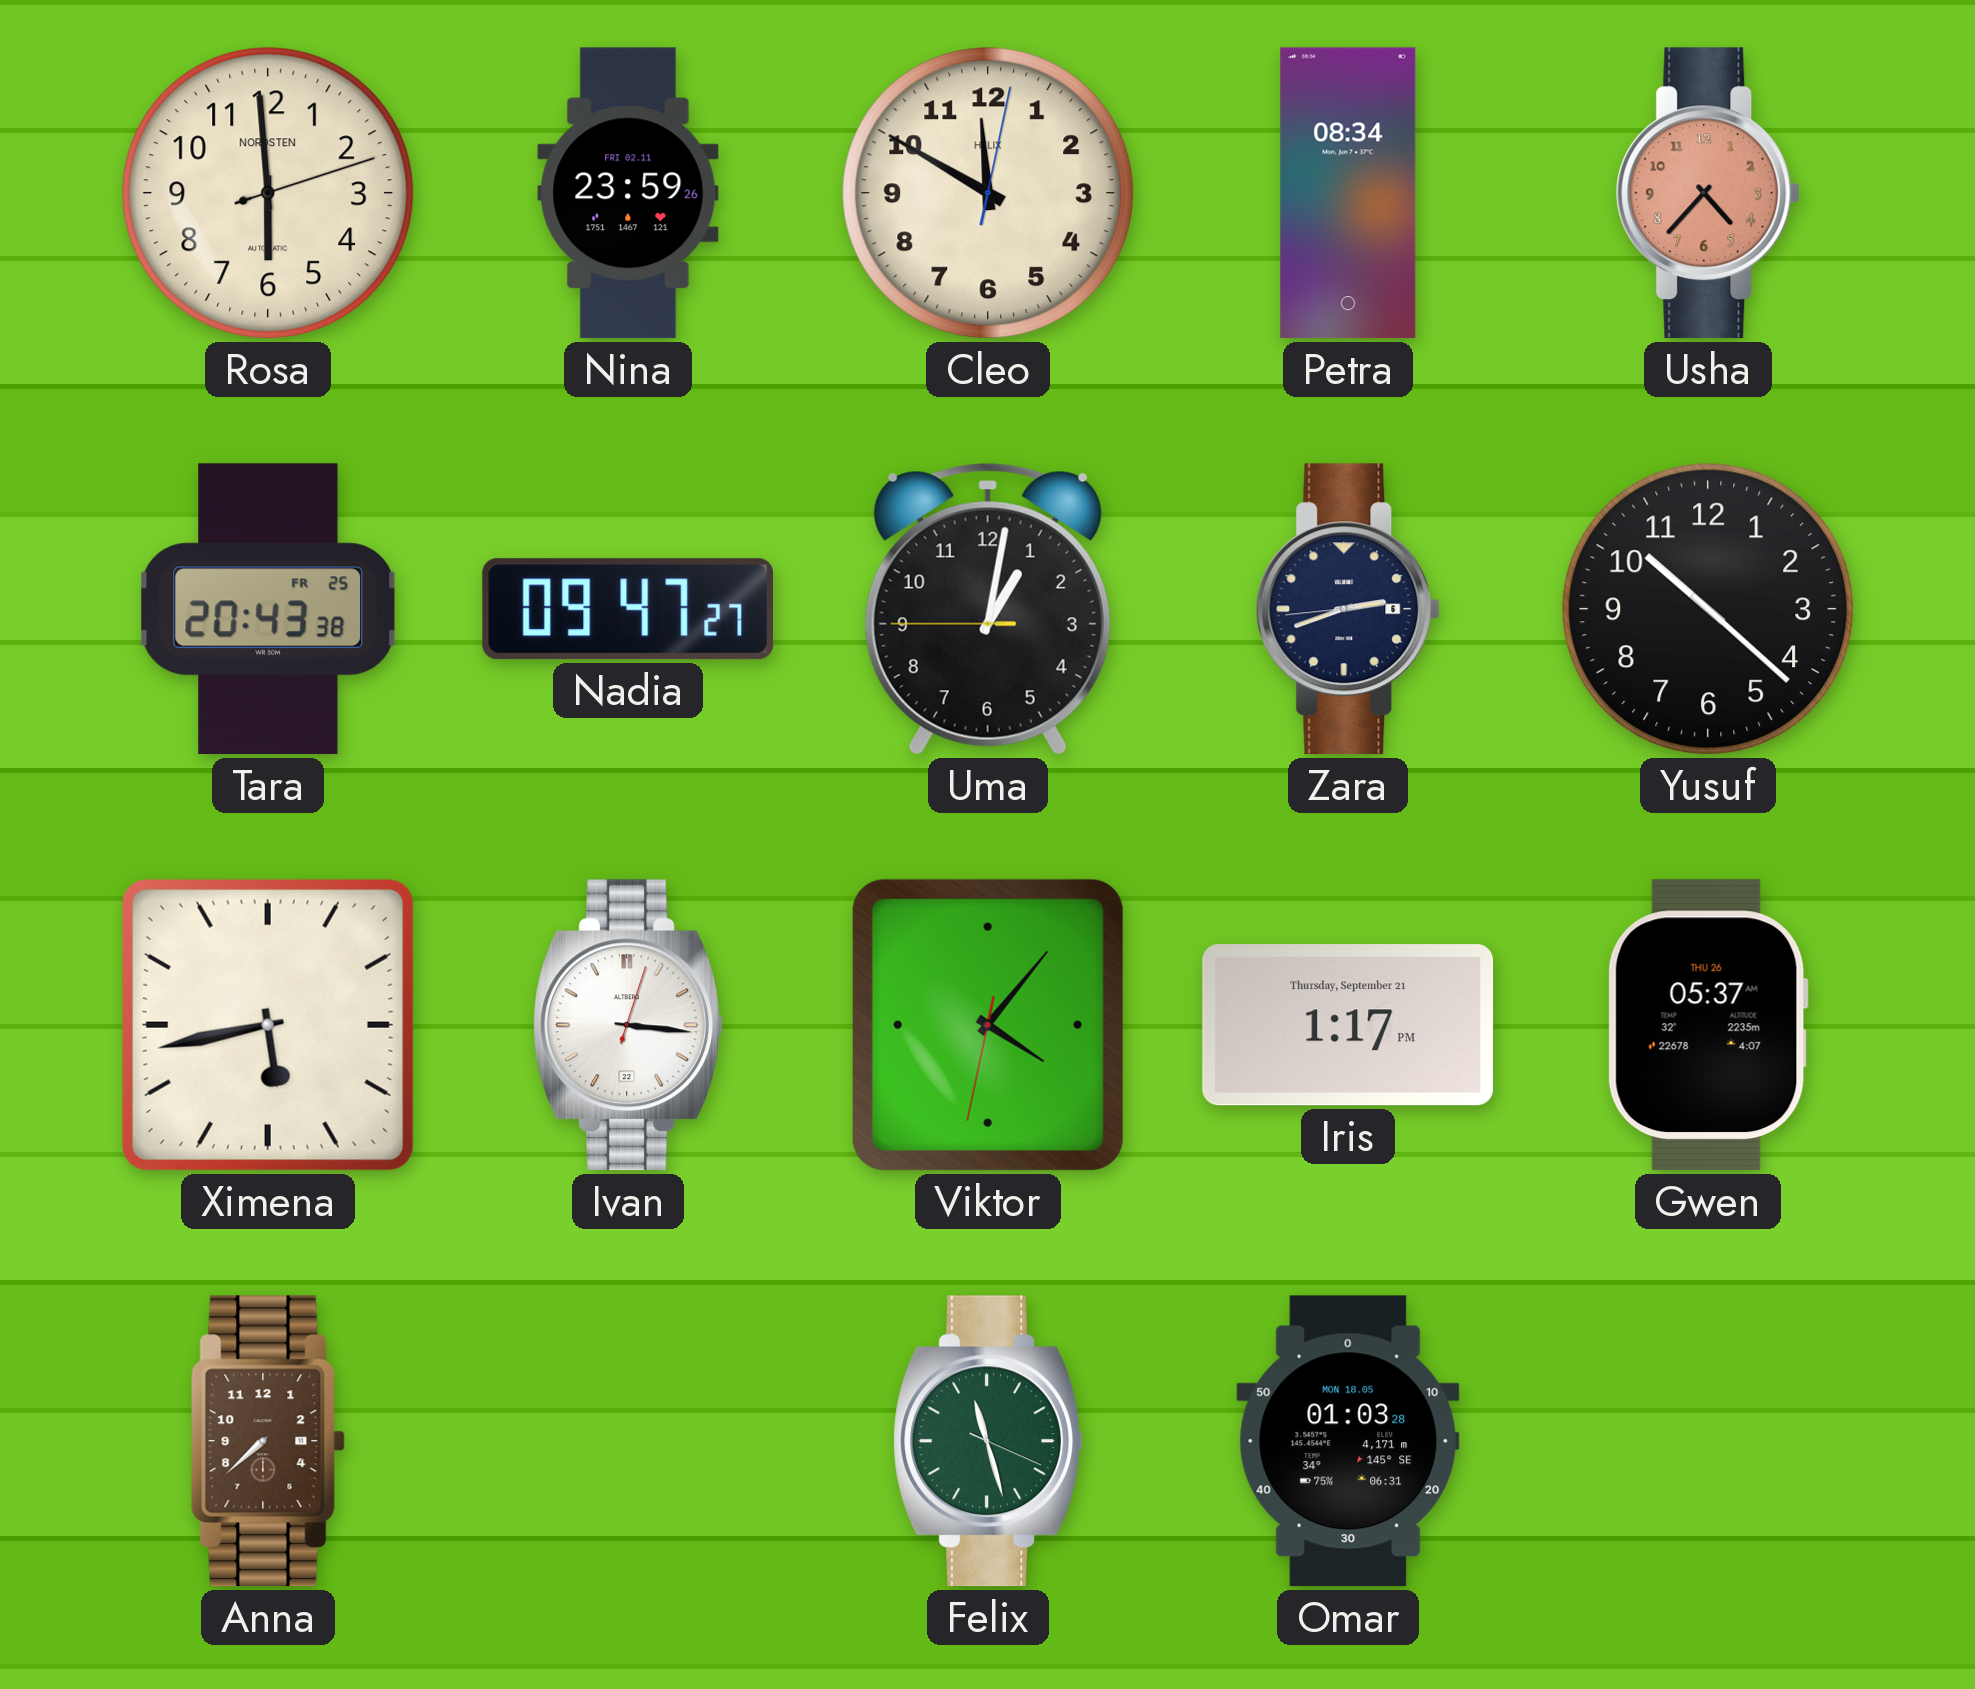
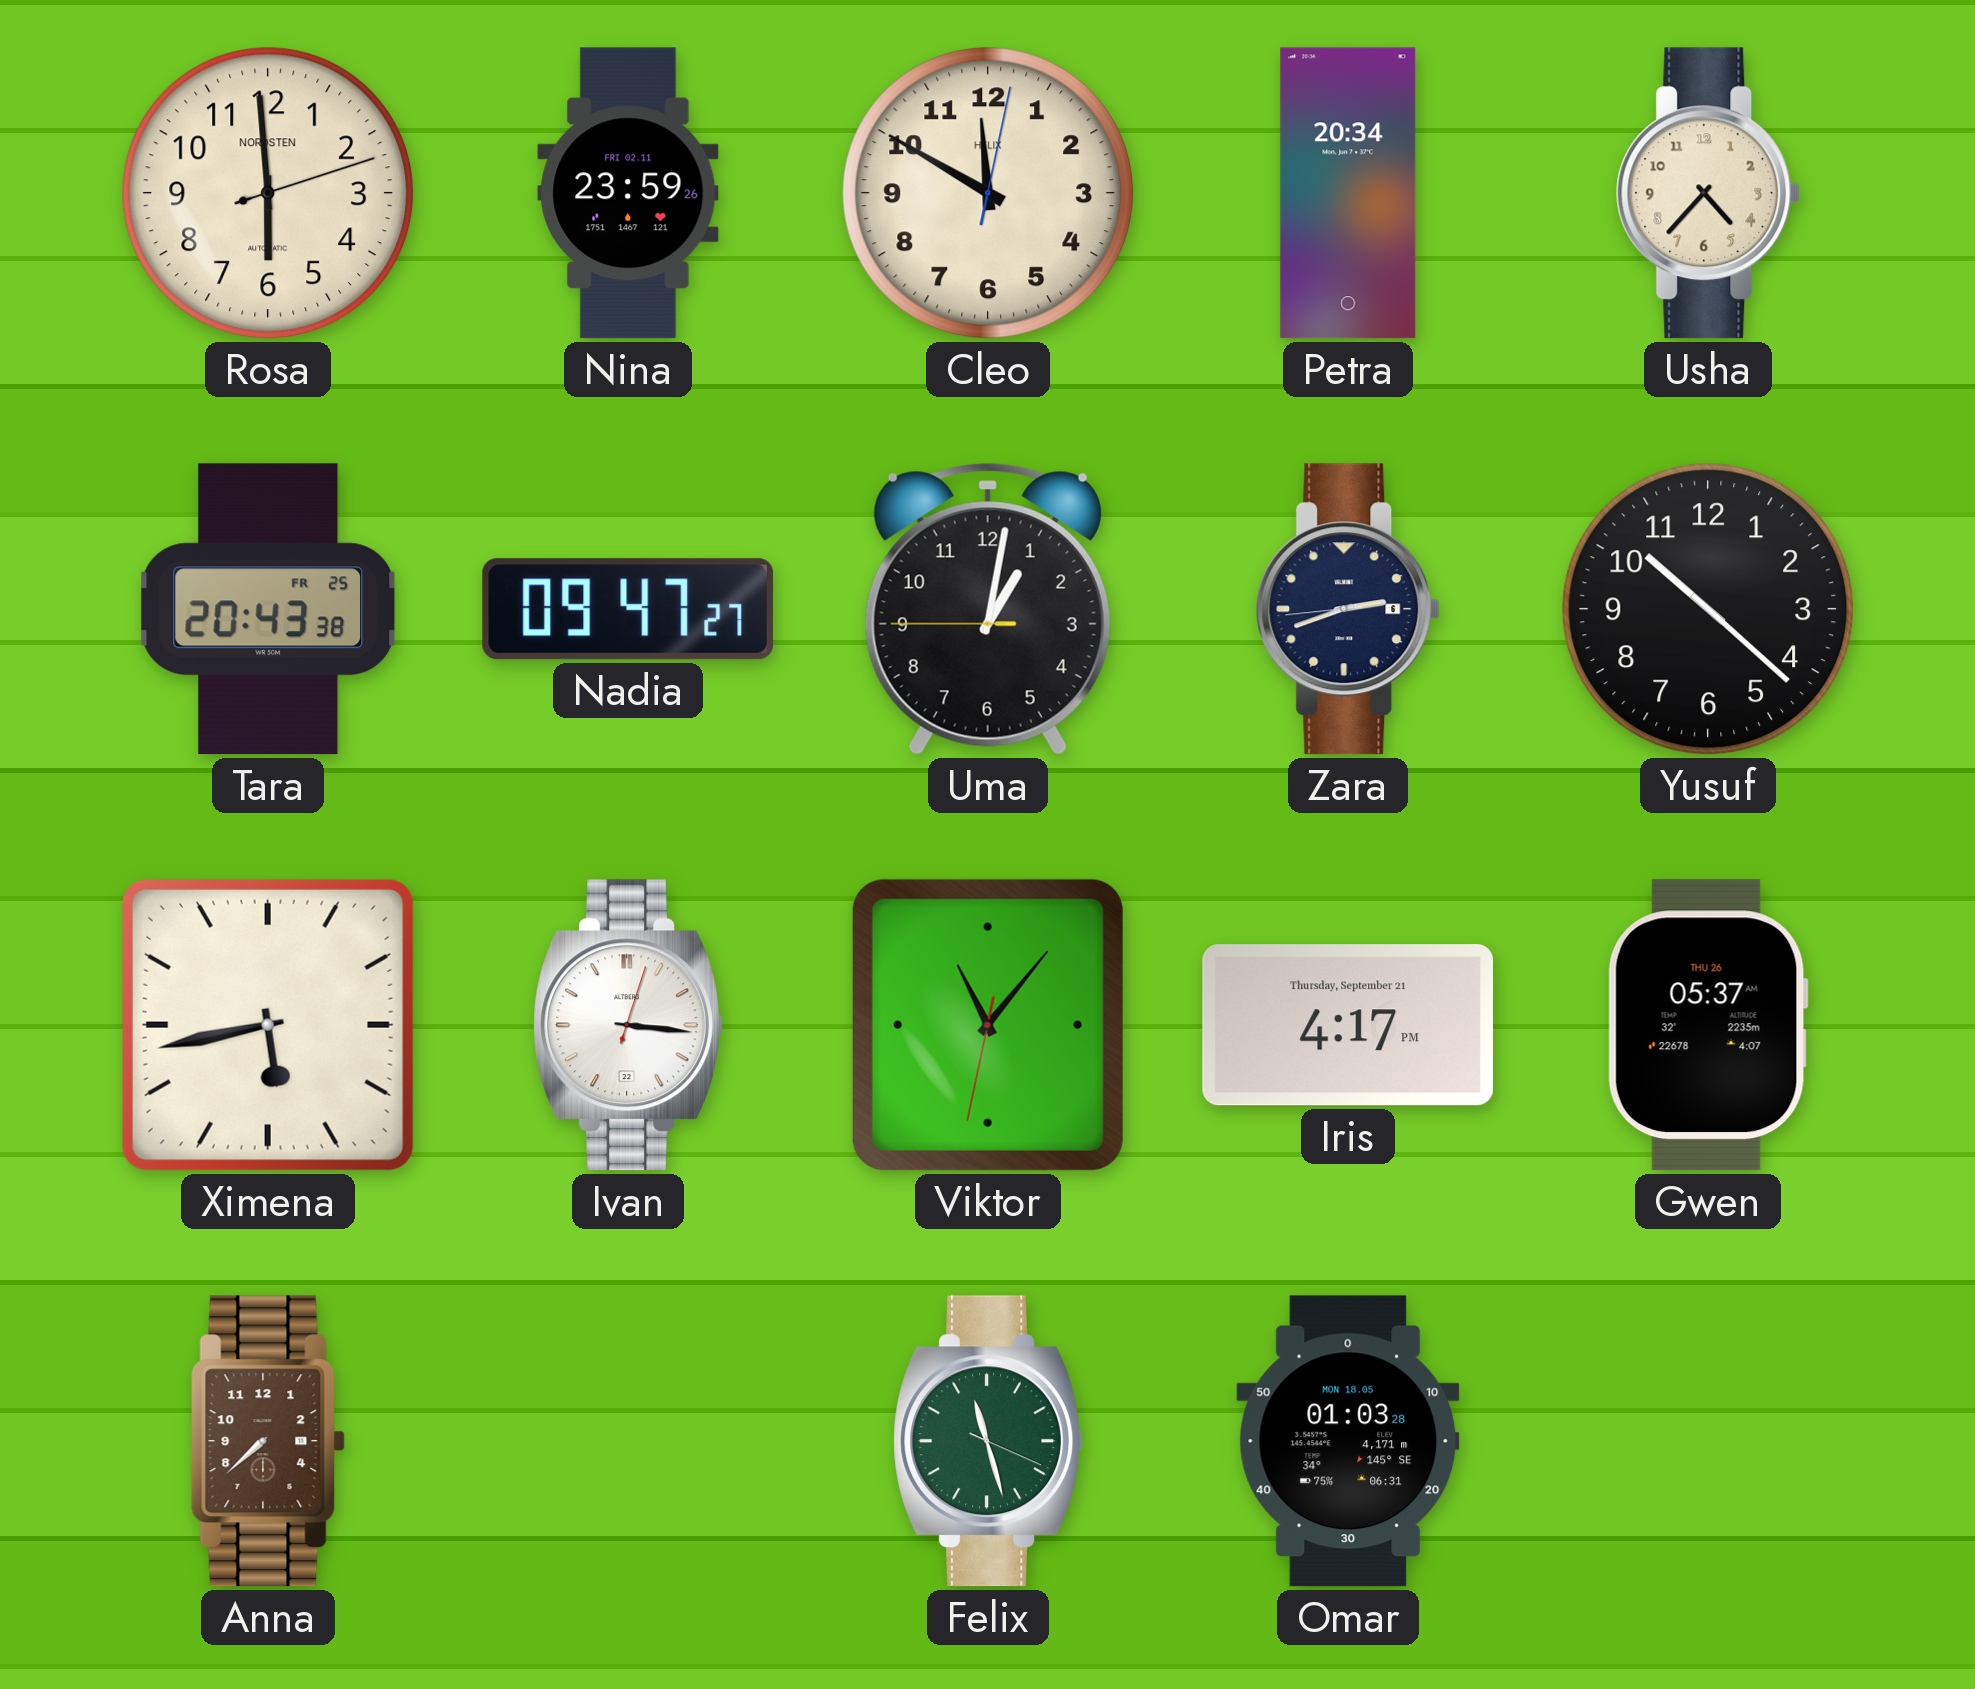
Petra: 08:34 -> 20:34
Usha dial: salmon -> cream
Viktor: 4:06 -> 11:06
Iris: 1:17 -> 4:17
